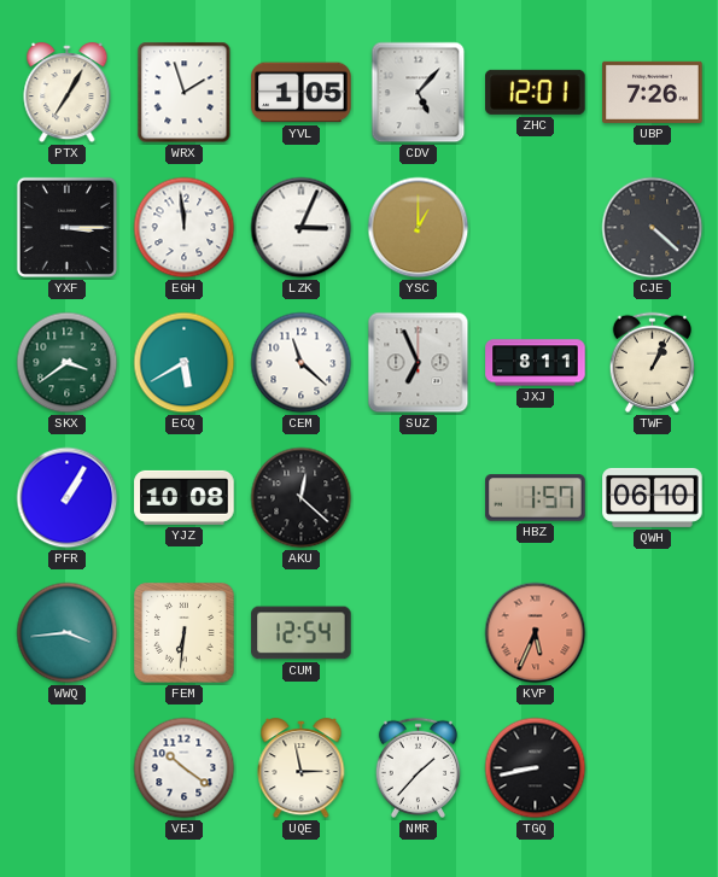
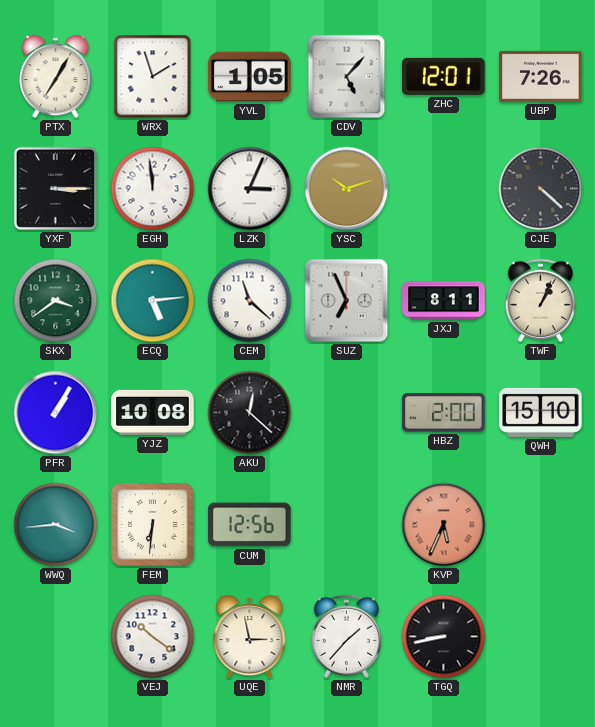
YSC: 1:00 -> 10:12
ECQ: 5:40 -> 5:14
HBZ: 1:57 -> 2:00
QWH: 06:10 -> 15:10
CUM: 12:54 -> 12:56
